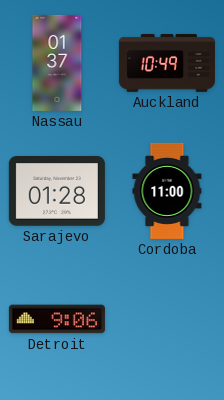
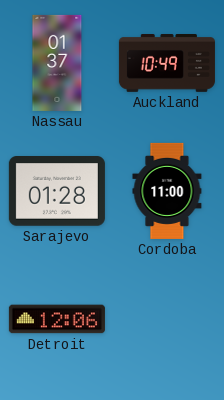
Detroit: 9:06 -> 12:06
